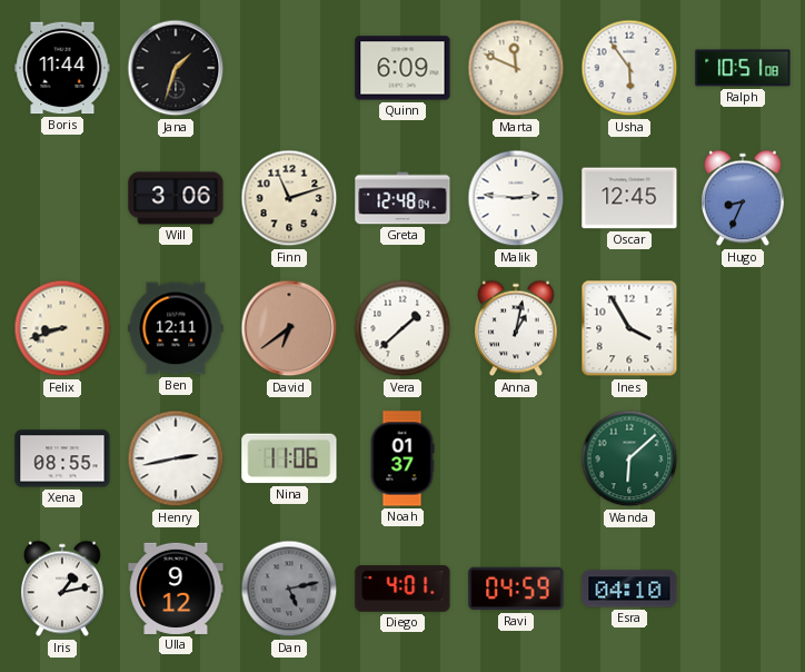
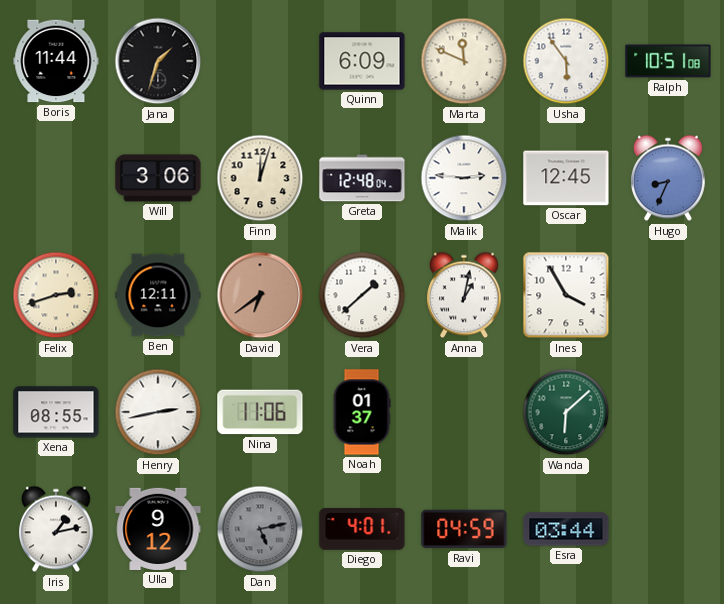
Finn: 11:12 -> 12:03
Felix: 8:42 -> 2:42
Esra: 04:10 -> 03:44
